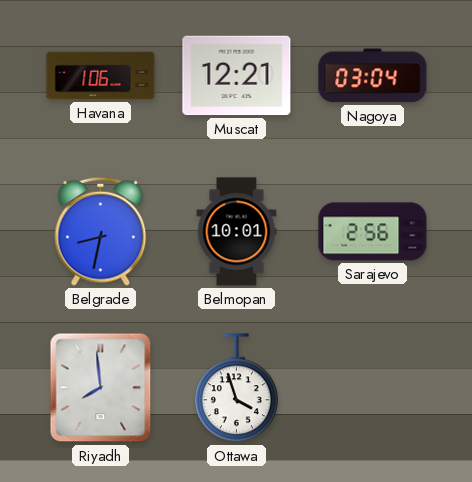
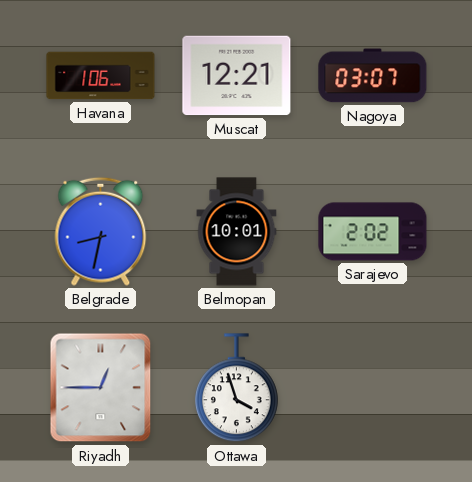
Nagoya: 03:04 -> 03:07
Sarajevo: 2:56 -> 2:02
Riyadh: 7:59 -> 12:45
